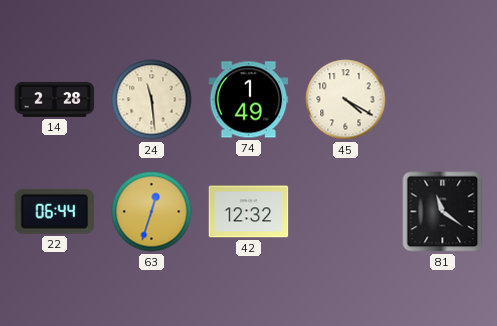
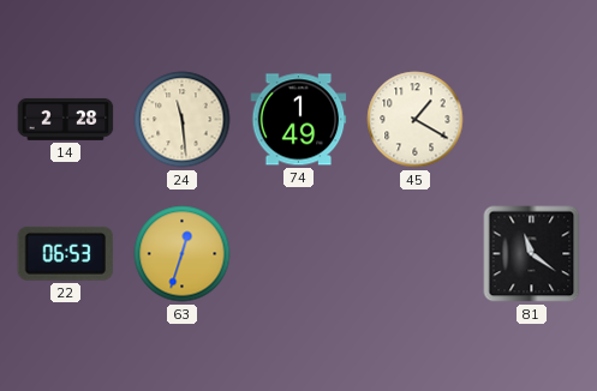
45: 4:20 -> 1:20
22: 06:44 -> 06:53
42: 12:32 -> none
